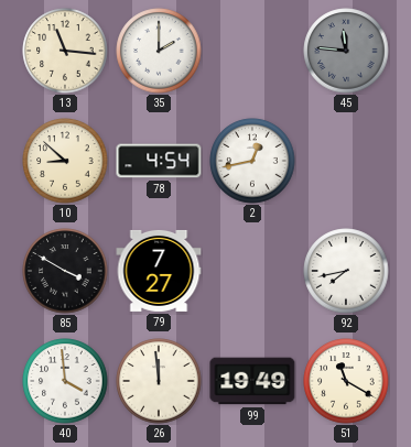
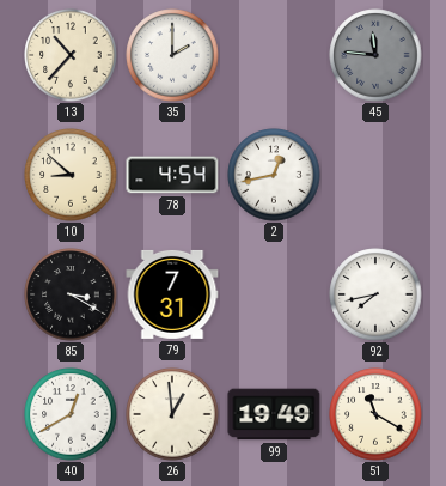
13: 11:16 -> 10:37
85: 3:50 -> 3:20
79: 7:27 -> 7:31
40: 3:59 -> 12:40
26: 11:59 -> 12:59
